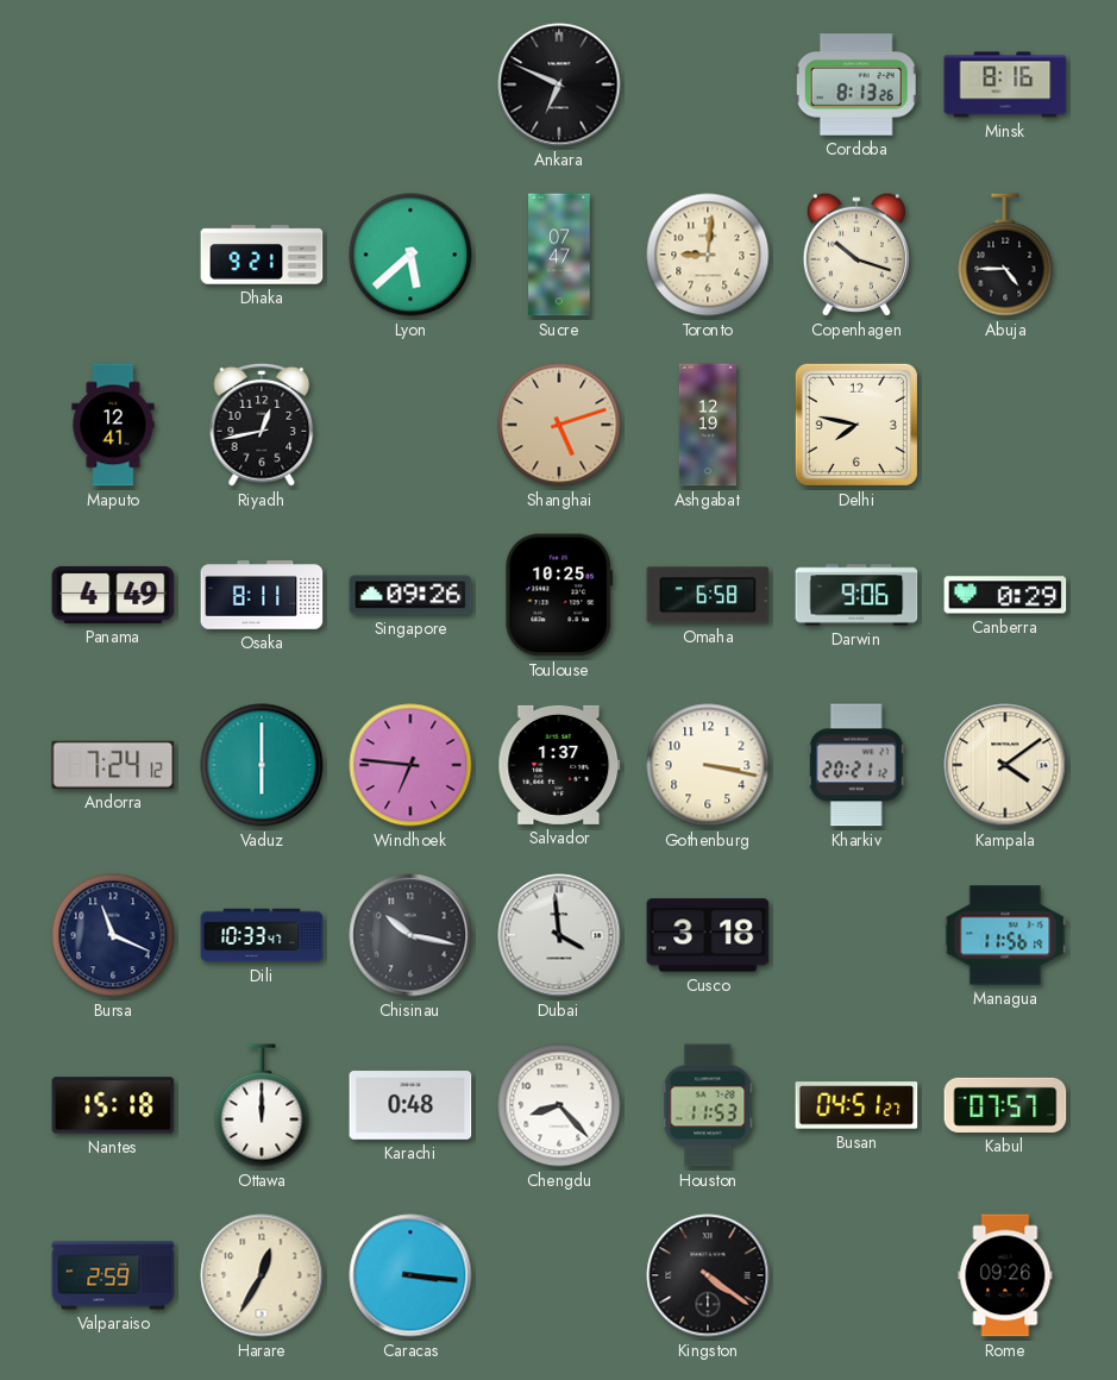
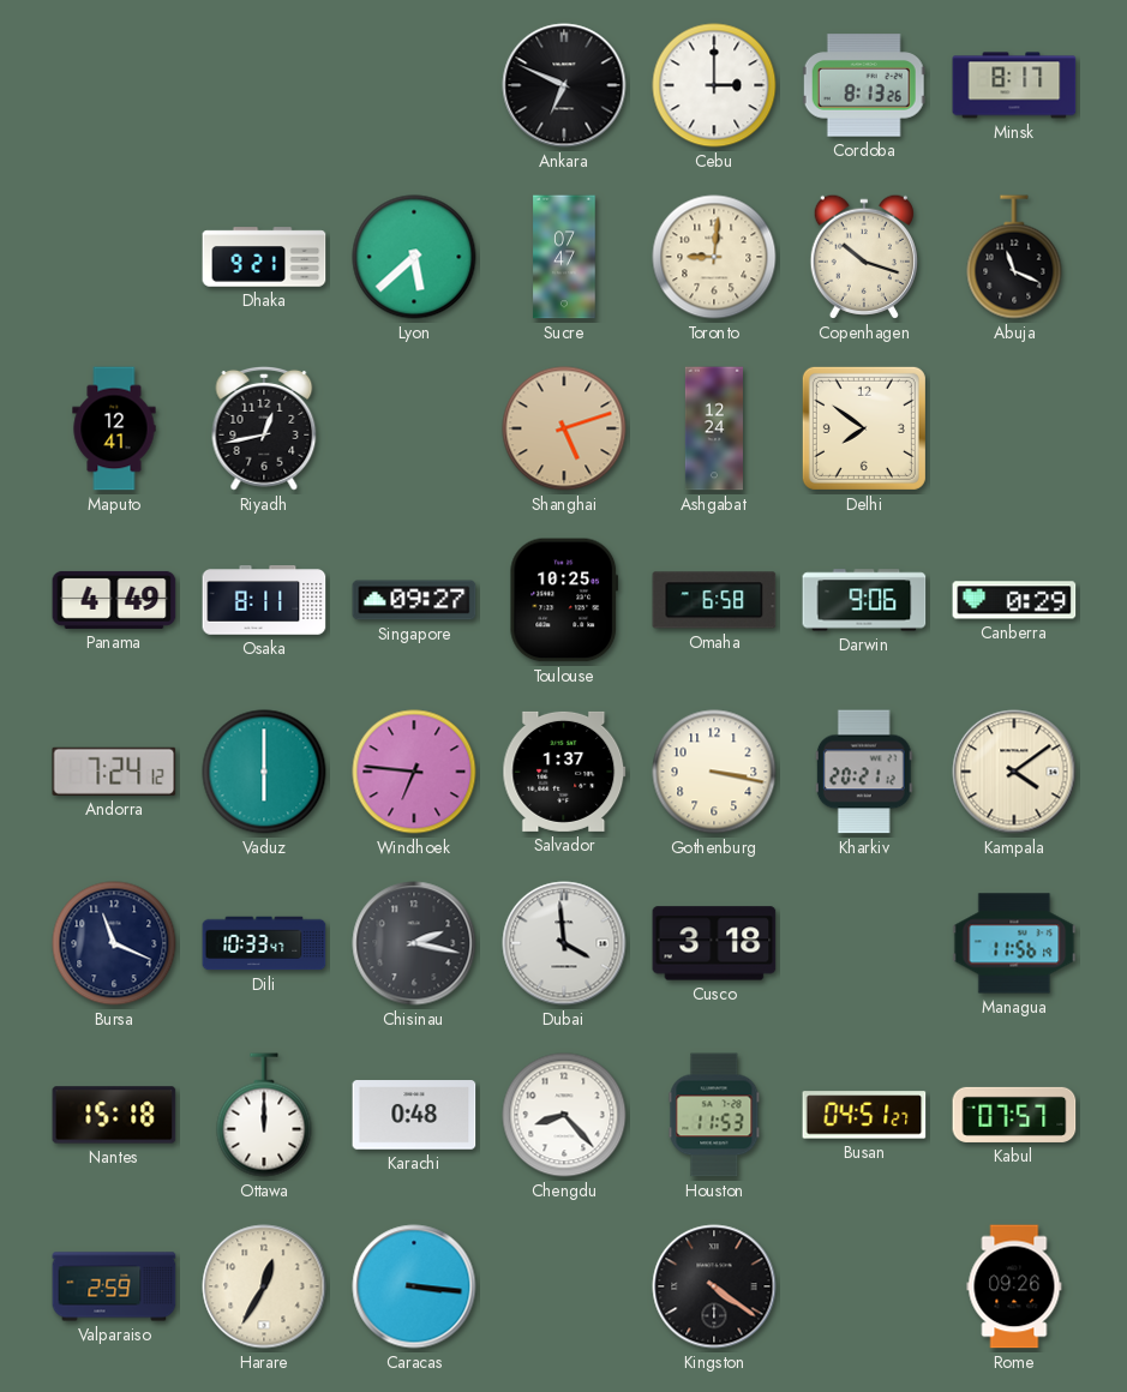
Cebu: none -> 3:00
Minsk: 8:16 -> 8:17
Abuja: 4:45 -> 11:19
Ashgabat: 12:19 -> 12:24
Delhi: 7:47 -> 7:51
Singapore: 09:26 -> 09:27
Chisinau: 10:17 -> 2:17
